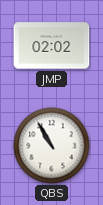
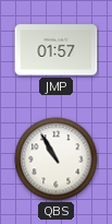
JMP: 02:02 -> 01:57
